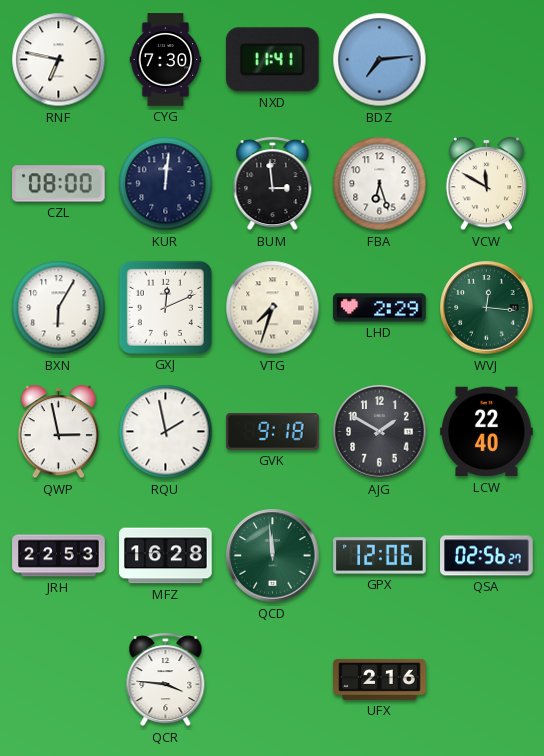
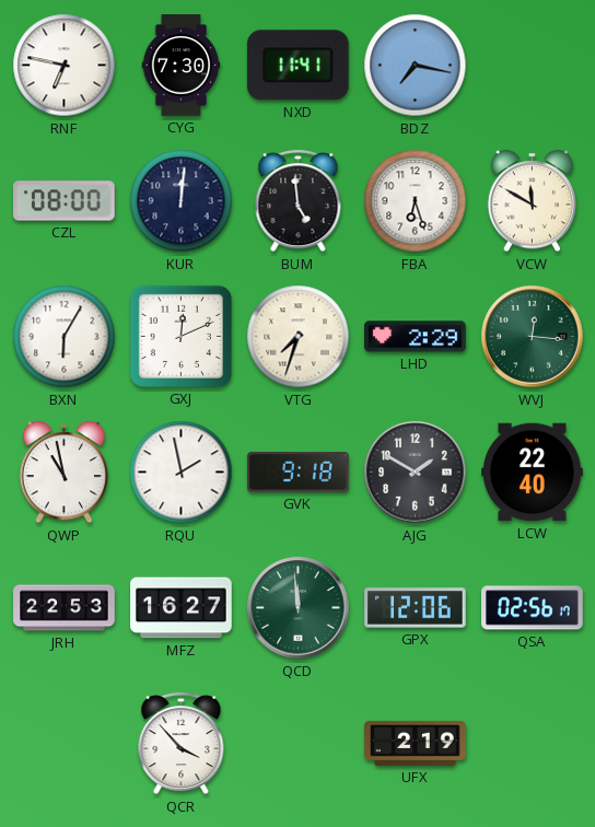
BDZ: 7:14 -> 7:17
BUM: 2:59 -> 4:59
QWP: 2:58 -> 10:58
MFZ: 16:28 -> 16:27
QSA: 02:56:27 -> 02:56:17
QCR: 3:46 -> 3:53
UFX: 2:16 -> 2:19
